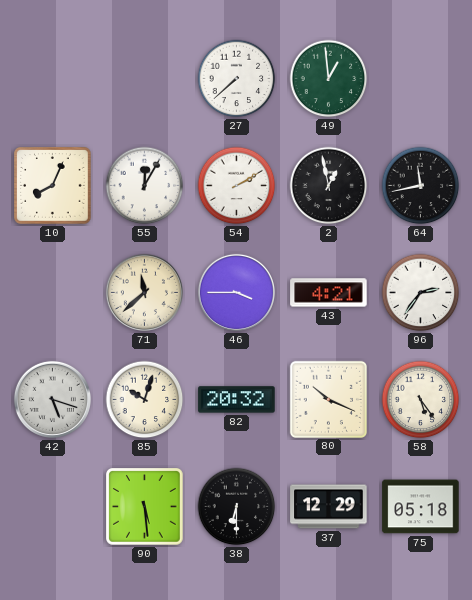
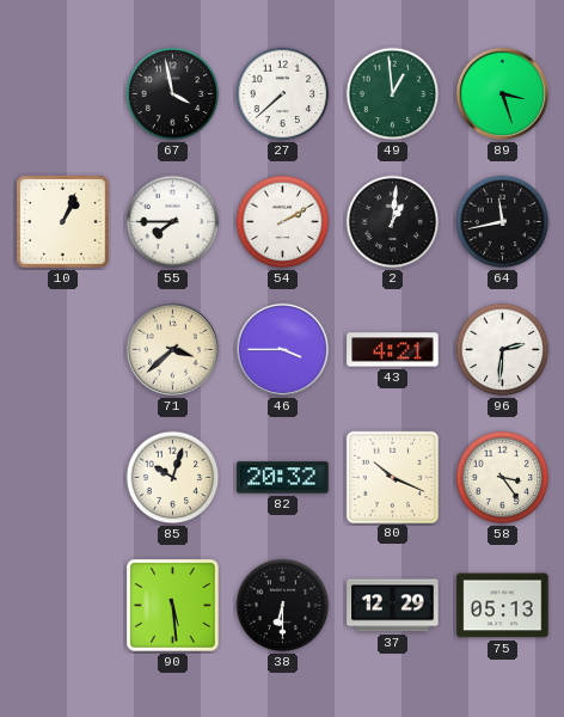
67: none -> 3:58
89: none -> 3:27
10: 8:04 -> 1:04
55: 12:05 -> 7:45
2: 12:58 -> 1:01
71: 11:38 -> 3:38
96: 2:36 -> 2:31
42: 5:18 -> none
58: 5:24 -> 3:24
75: 05:18 -> 05:13
